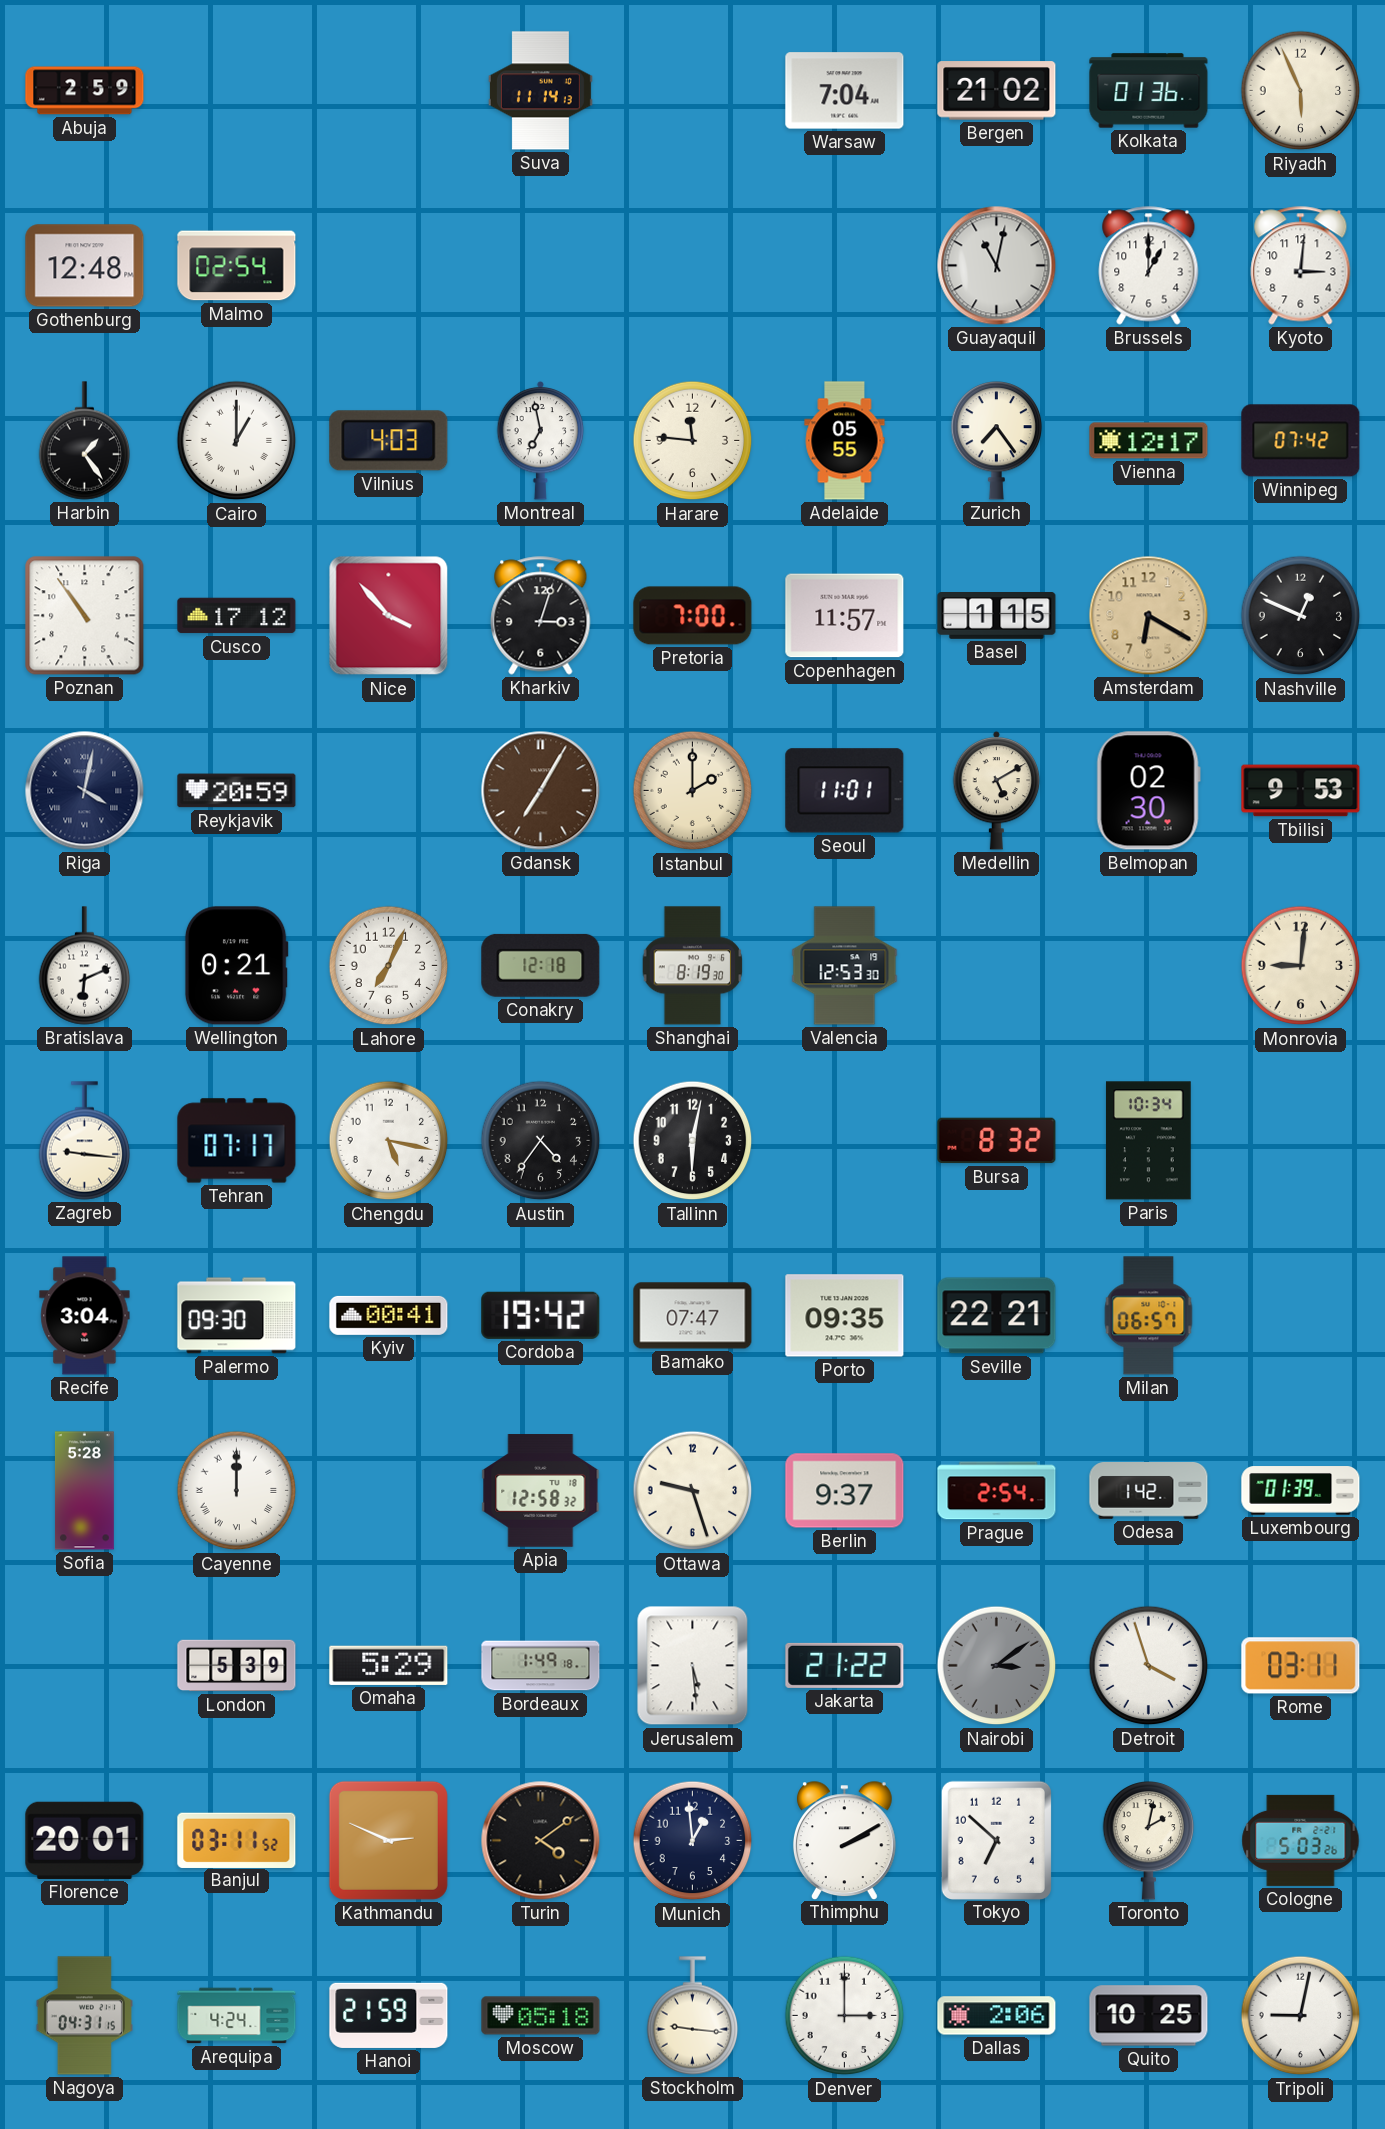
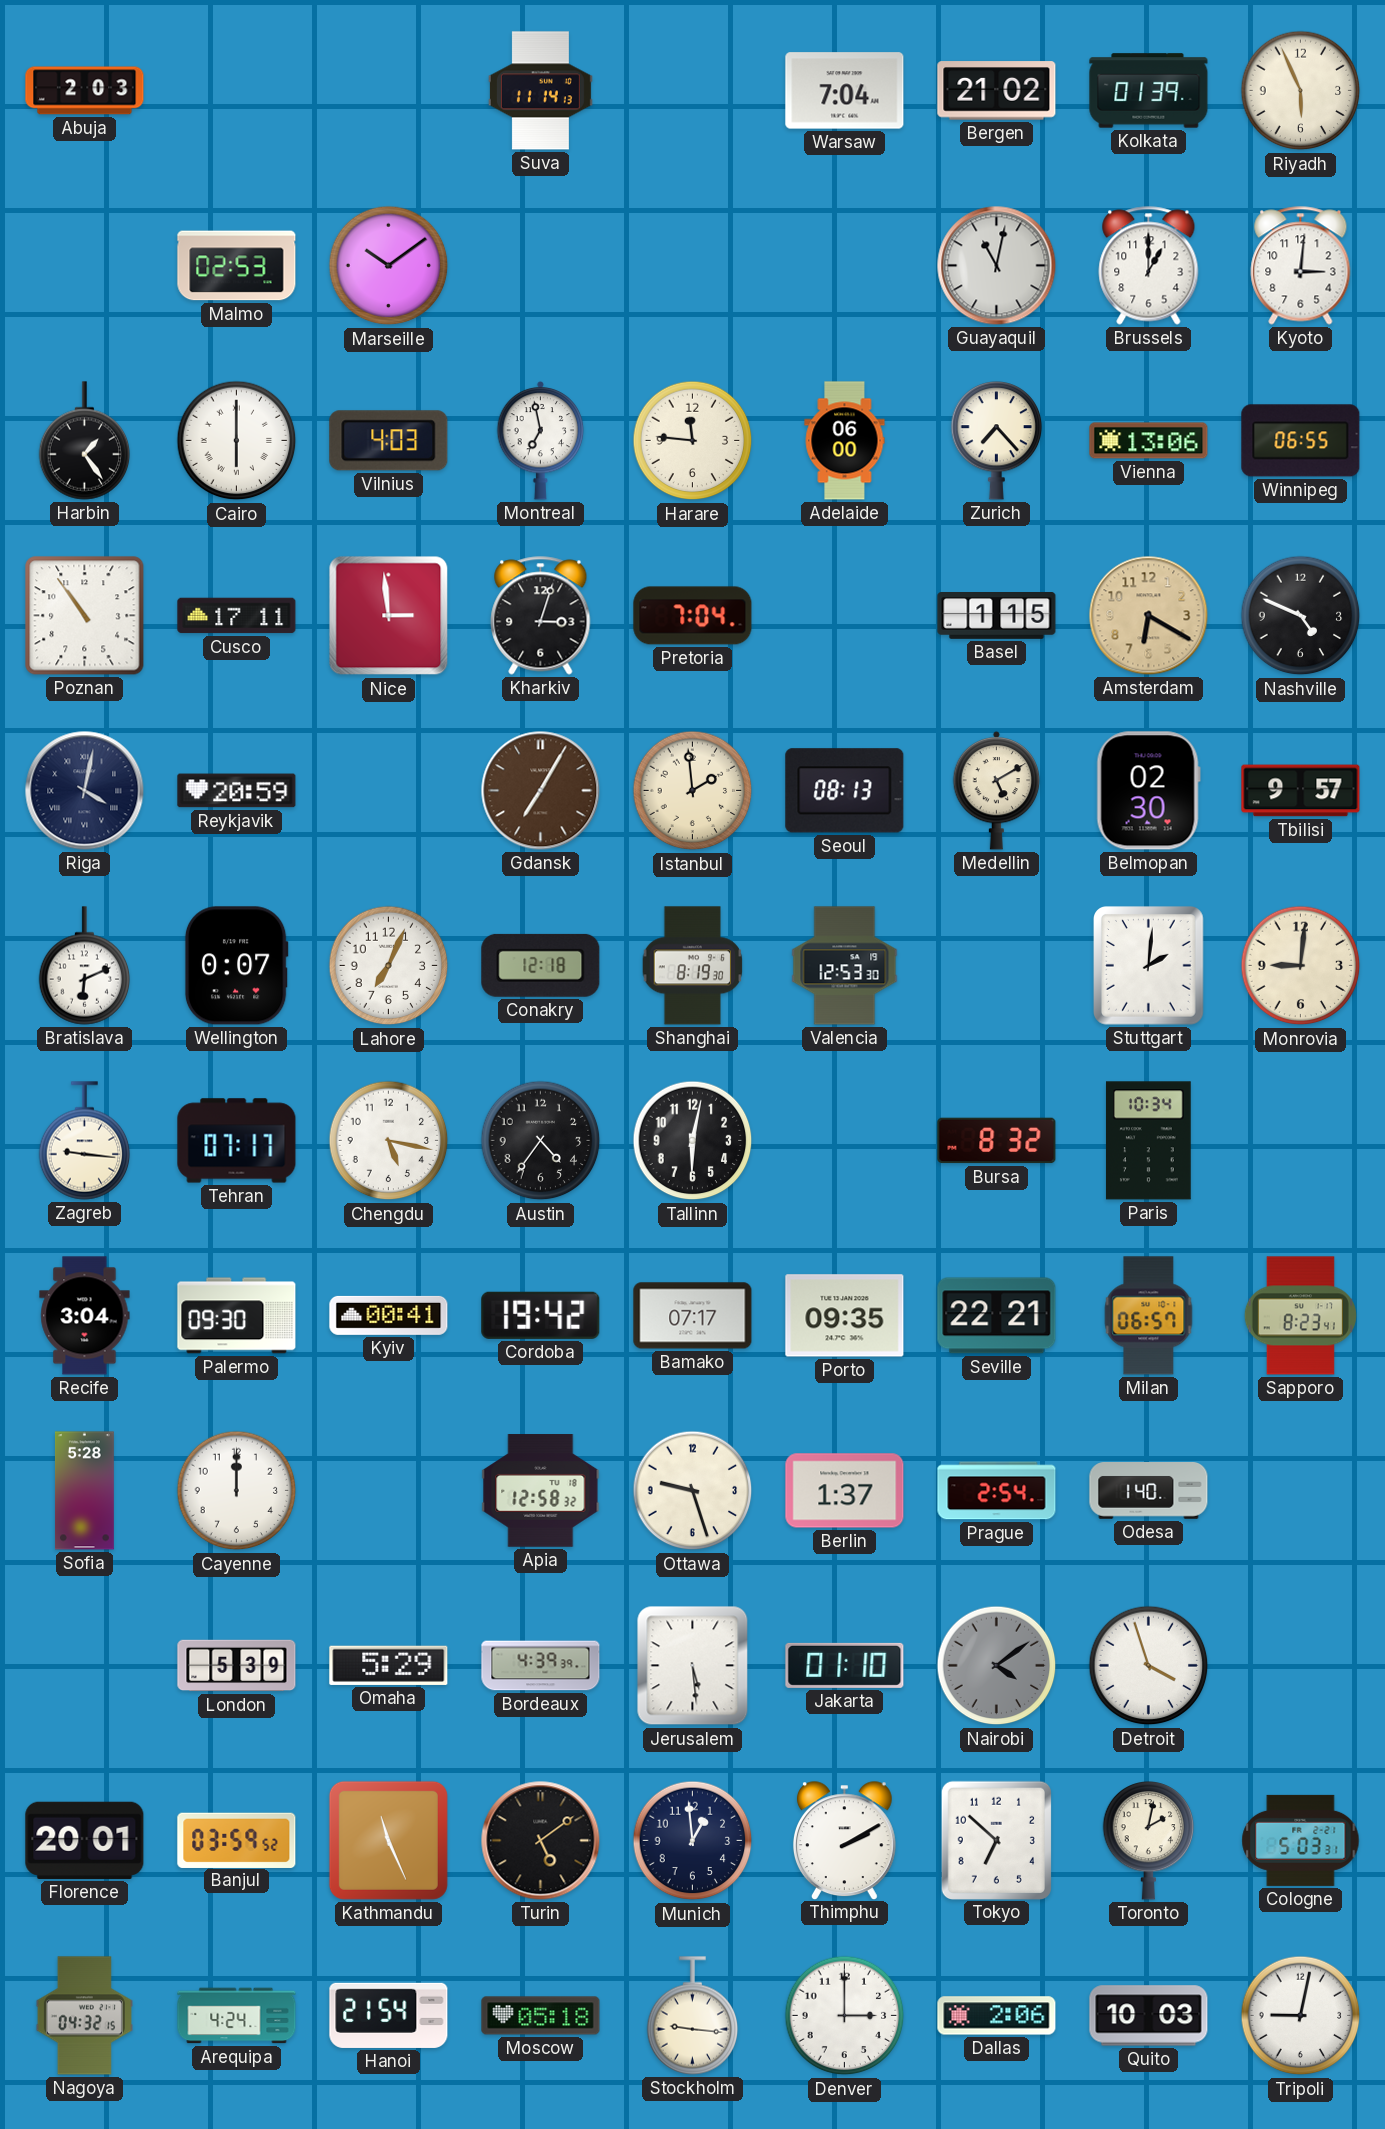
Abuja: 2:59 -> 2:03
Kolkata: 01:36 -> 01:39
Gothenburg: 12:48 -> none
Malmo: 02:54 -> 02:53
Marseille: none -> 10:09
Cairo: 1:00 -> 6:00
Adelaide: 05:55 -> 06:00
Zurich: 7:24 -> 7:23
Vienna: 12:17 -> 13:06
Winnipeg: 07:42 -> 06:55
Cusco: 17:12 -> 17:11
Nice: 3:53 -> 2:59
Pretoria: 7:00 -> 7:04
Copenhagen: 11:57 -> none
Nashville: 12:49 -> 4:49
Istanbul: 2:00 -> 1:59
Seoul: 11:01 -> 08:13
Tbilisi: 9:53 -> 9:57
Wellington: 0:21 -> 0:07
Stuttgart: none -> 2:01
Bamako: 07:47 -> 07:17
Sapporo: none -> 8:23
Cayenne numerals: Roman -> Arabic
Berlin: 9:37 -> 1:37
Odesa: 1:42 -> 1:40
Luxembourg: 01:39 -> none
Bordeaux: 1:49 -> 4:39
Jakarta: 21:22 -> 01:10
Nairobi: 3:09 -> 4:09
Rome: 03:11 -> none
Banjul: 03:11 -> 03:59
Kathmandu: 2:49 -> 11:26
Turin: 4:09 -> 5:09
Cologne: 5:03:26 -> 5:03:31
Nagoya: 04:31 -> 04:32
Hanoi: 21:59 -> 21:54
Quito: 10:25 -> 10:03
